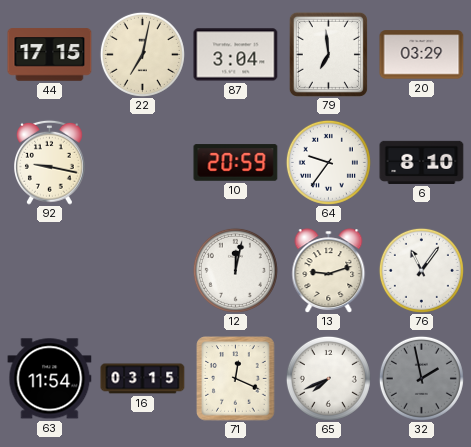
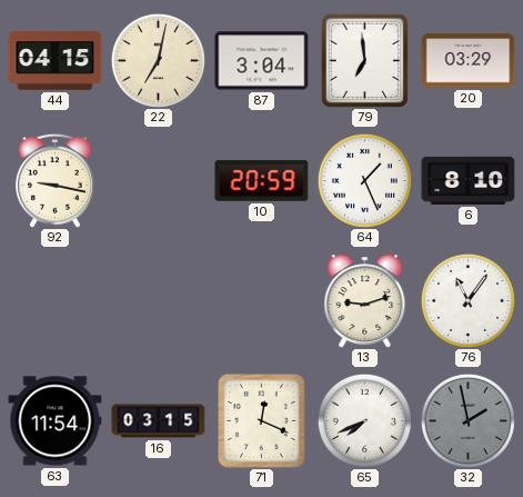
44: 17:15 -> 04:15
64: 9:36 -> 1:26
12: 12:02 -> none
